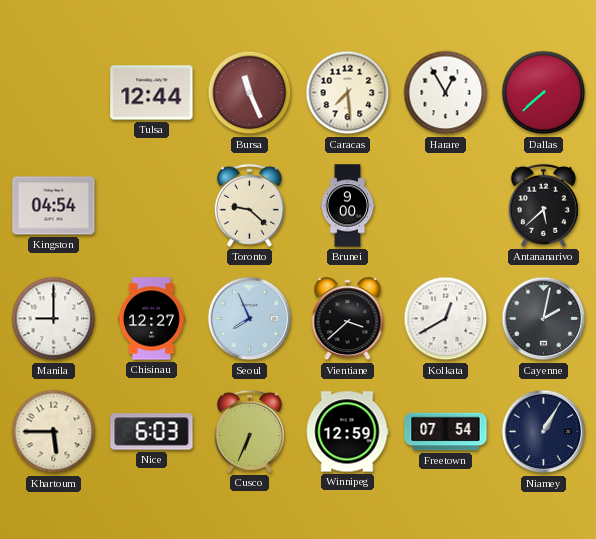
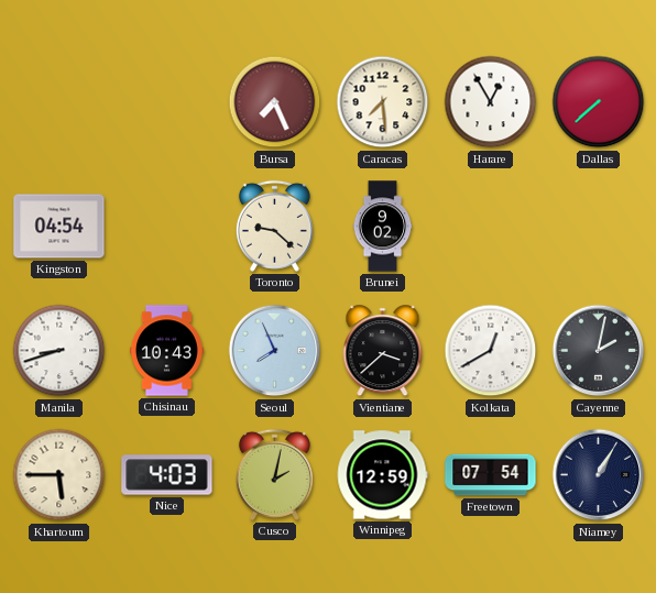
Tulsa: 12:44 -> none
Bursa: 11:26 -> 7:26
Brunei: 9:00 -> 9:02
Antananarivo: 5:38 -> none
Manila: 9:00 -> 8:42
Chisinau: 12:27 -> 10:43
Nice: 6:03 -> 4:03
Cusco: 6:34 -> 2:02
